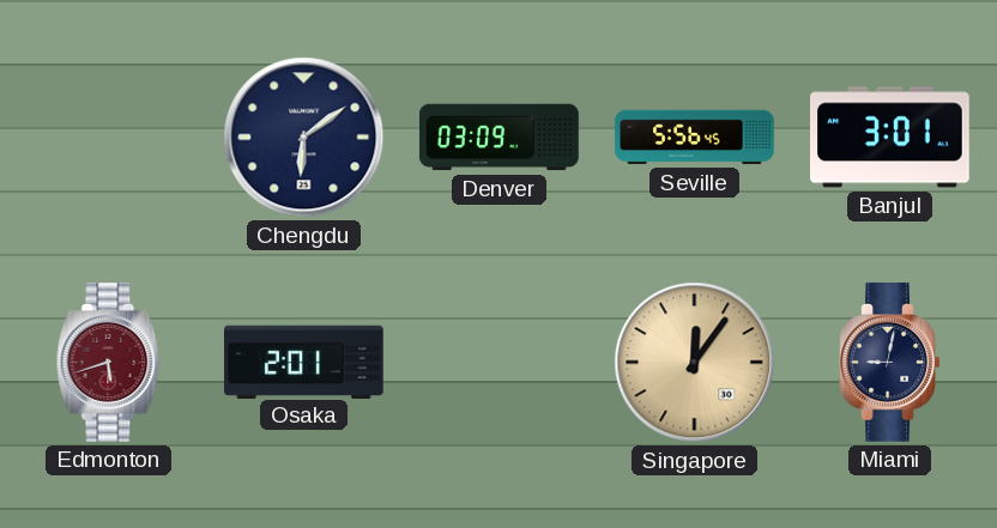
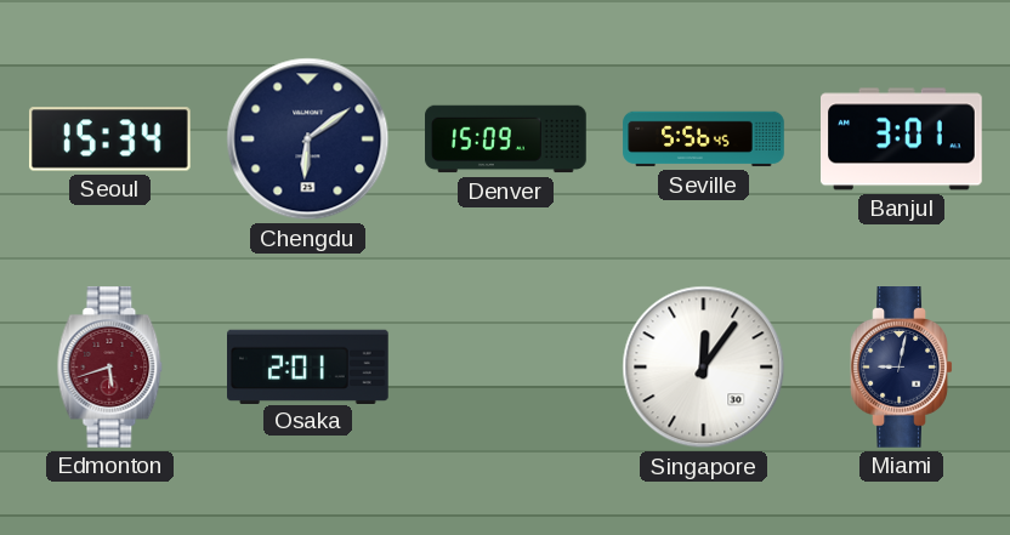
Seoul: none -> 15:34
Denver: 03:09 -> 15:09
Singapore dial: champagne -> white
